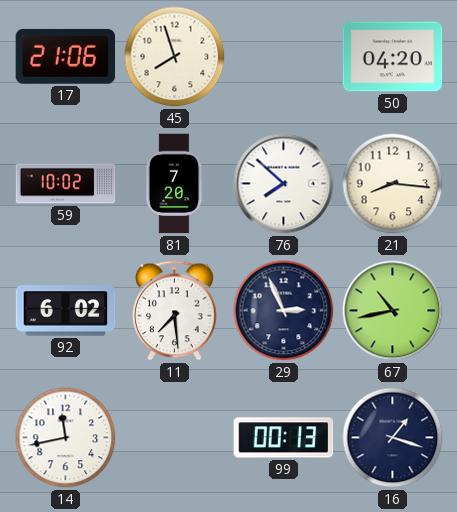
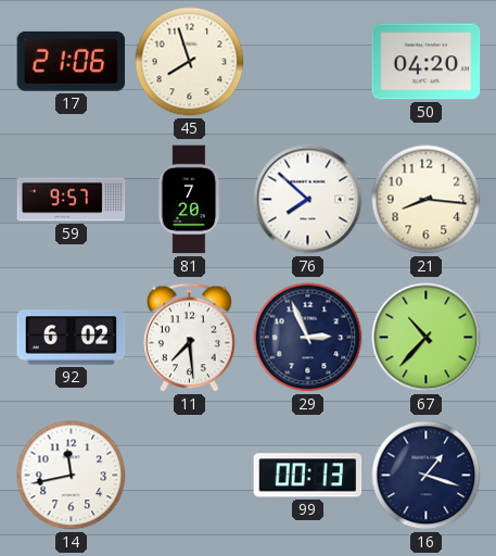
59: 10:02 -> 9:57
67: 10:43 -> 10:37
